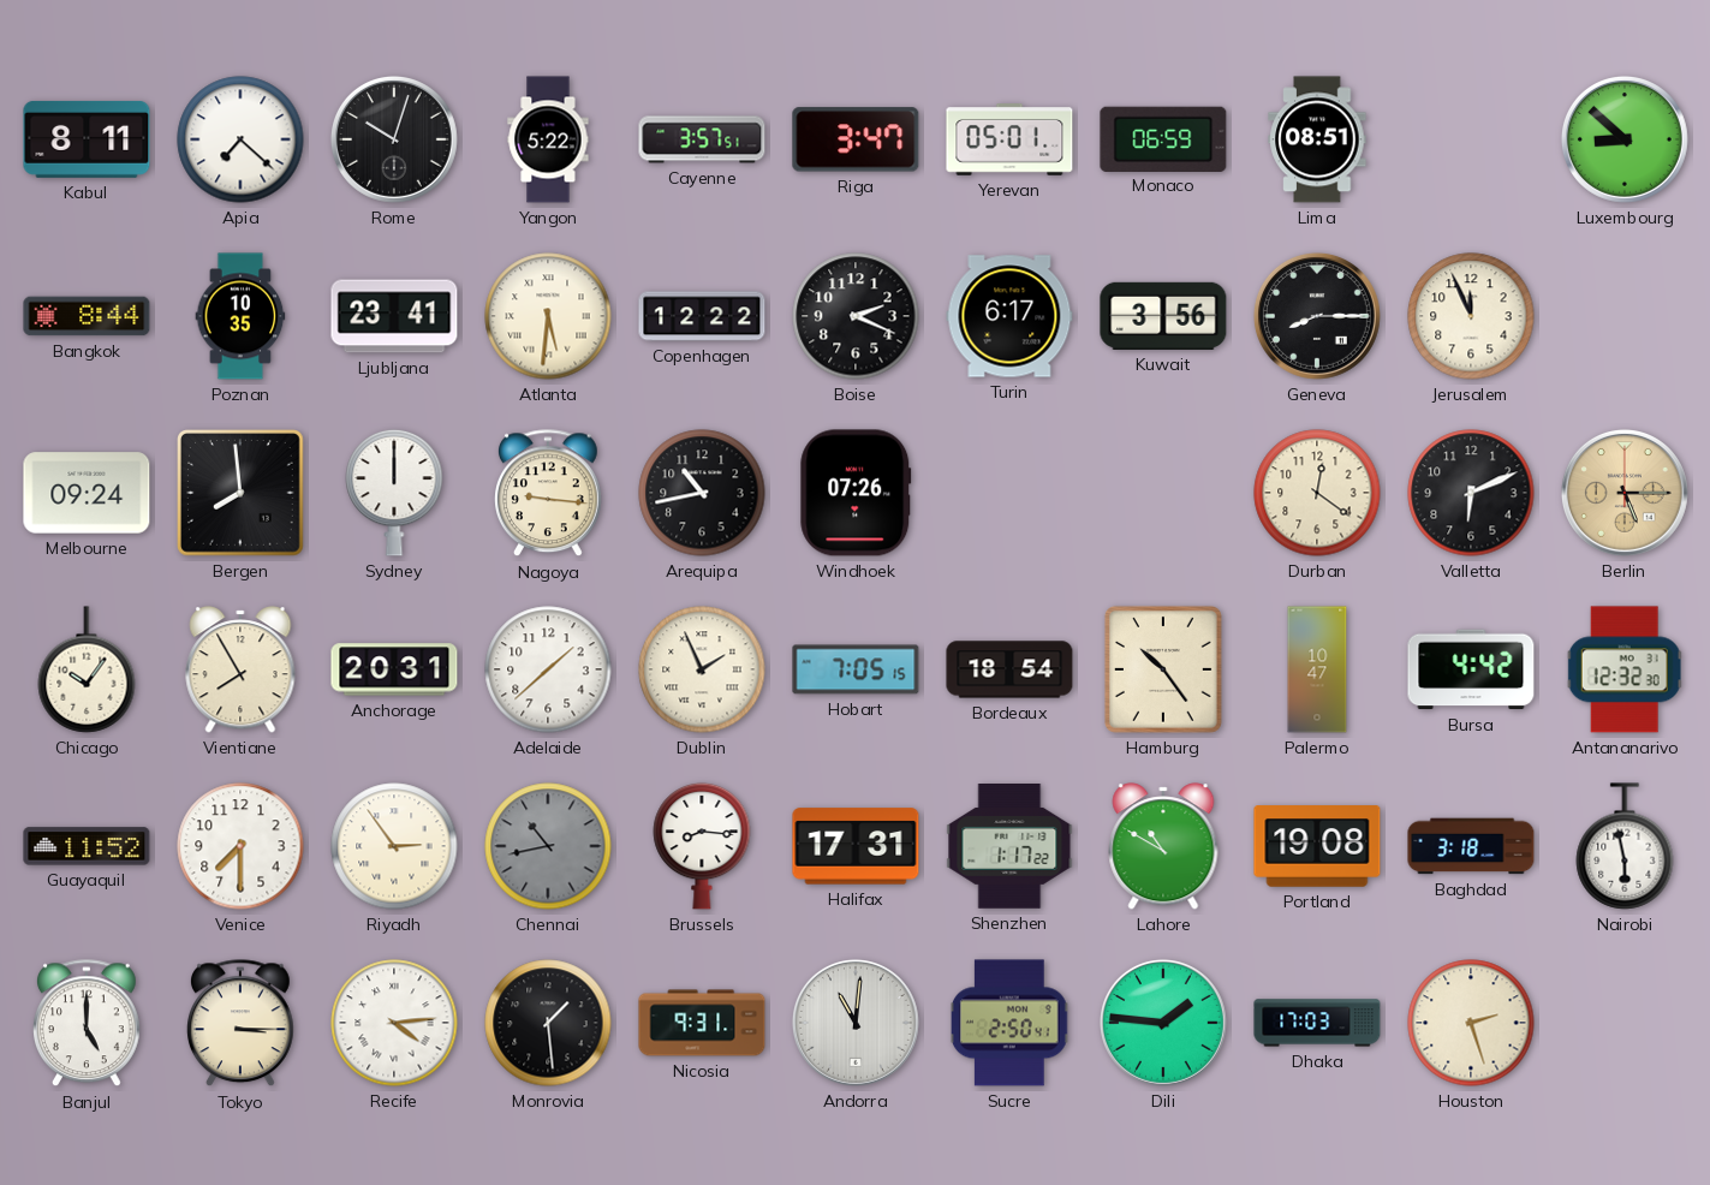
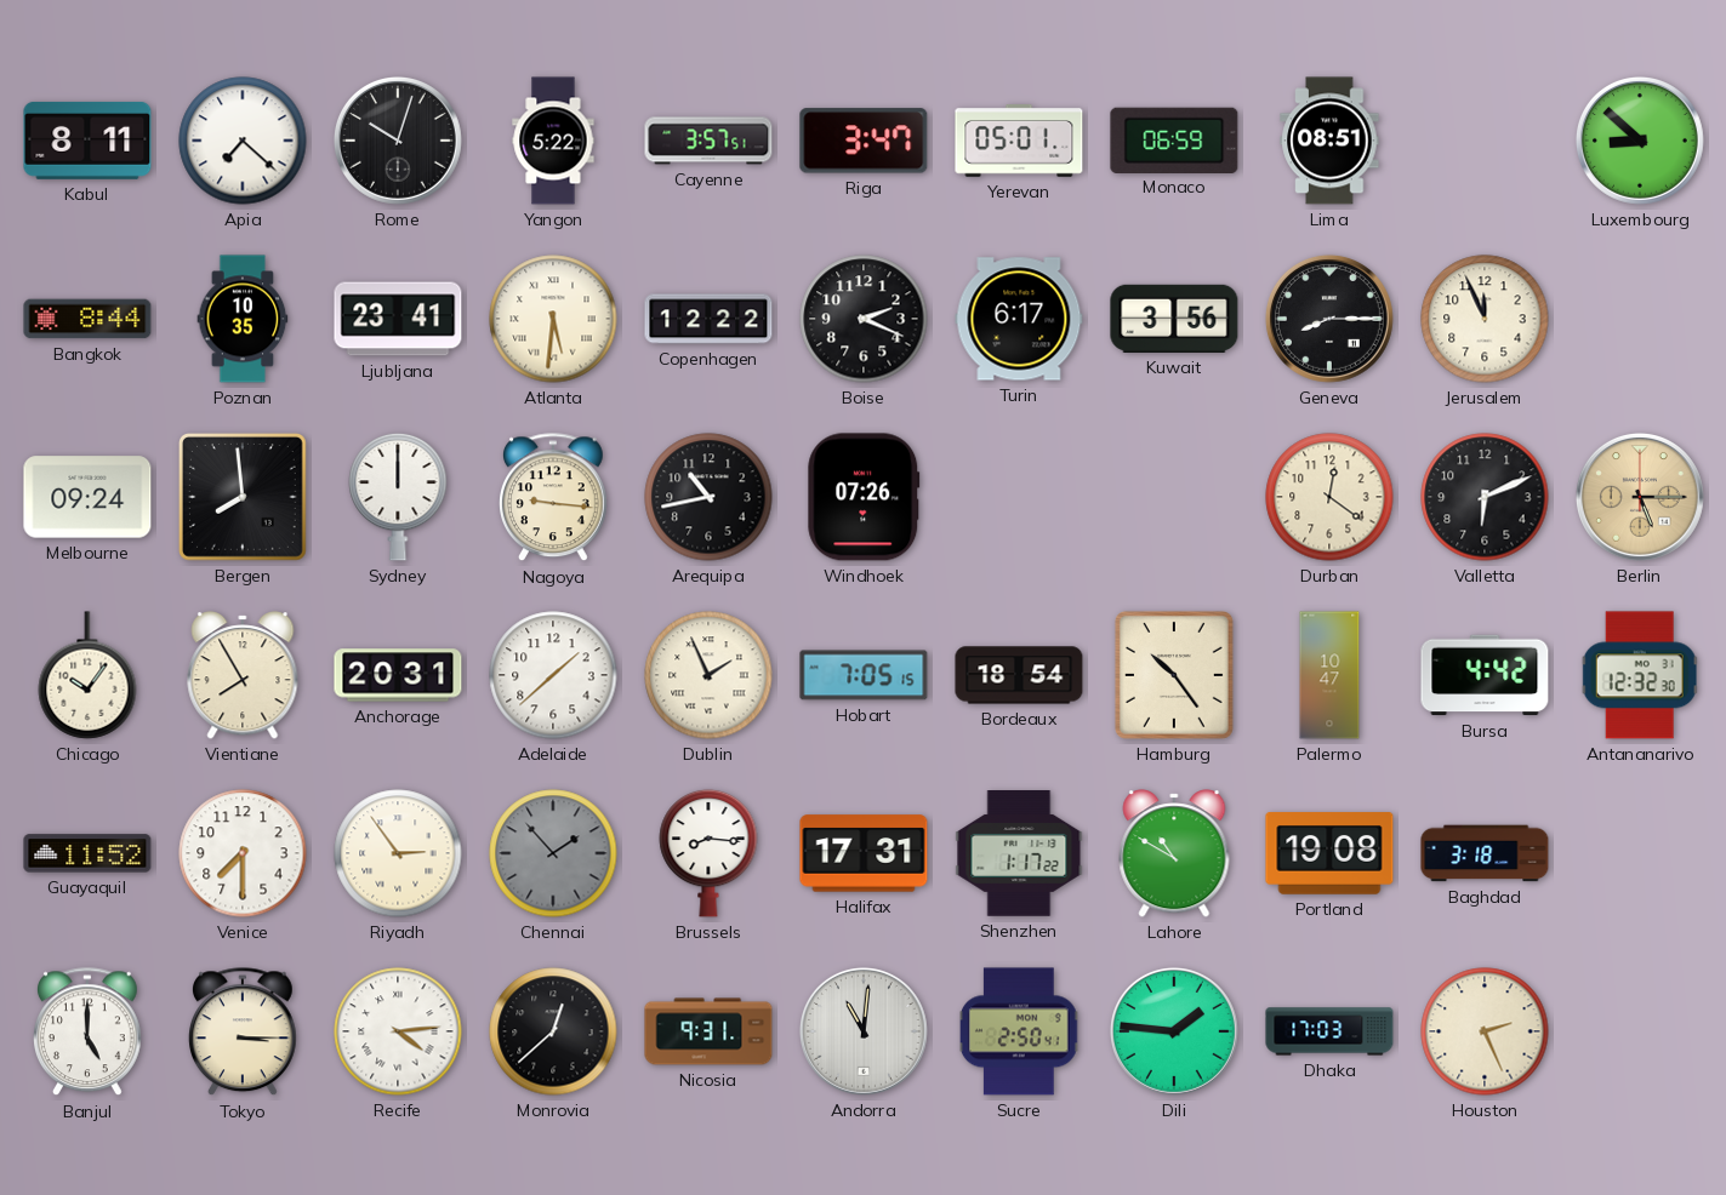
Chennai: 10:43 -> 1:53
Nairobi: 5:58 -> none
Monrovia: 1:29 -> 12:38
Houston: 2:27 -> 2:26
